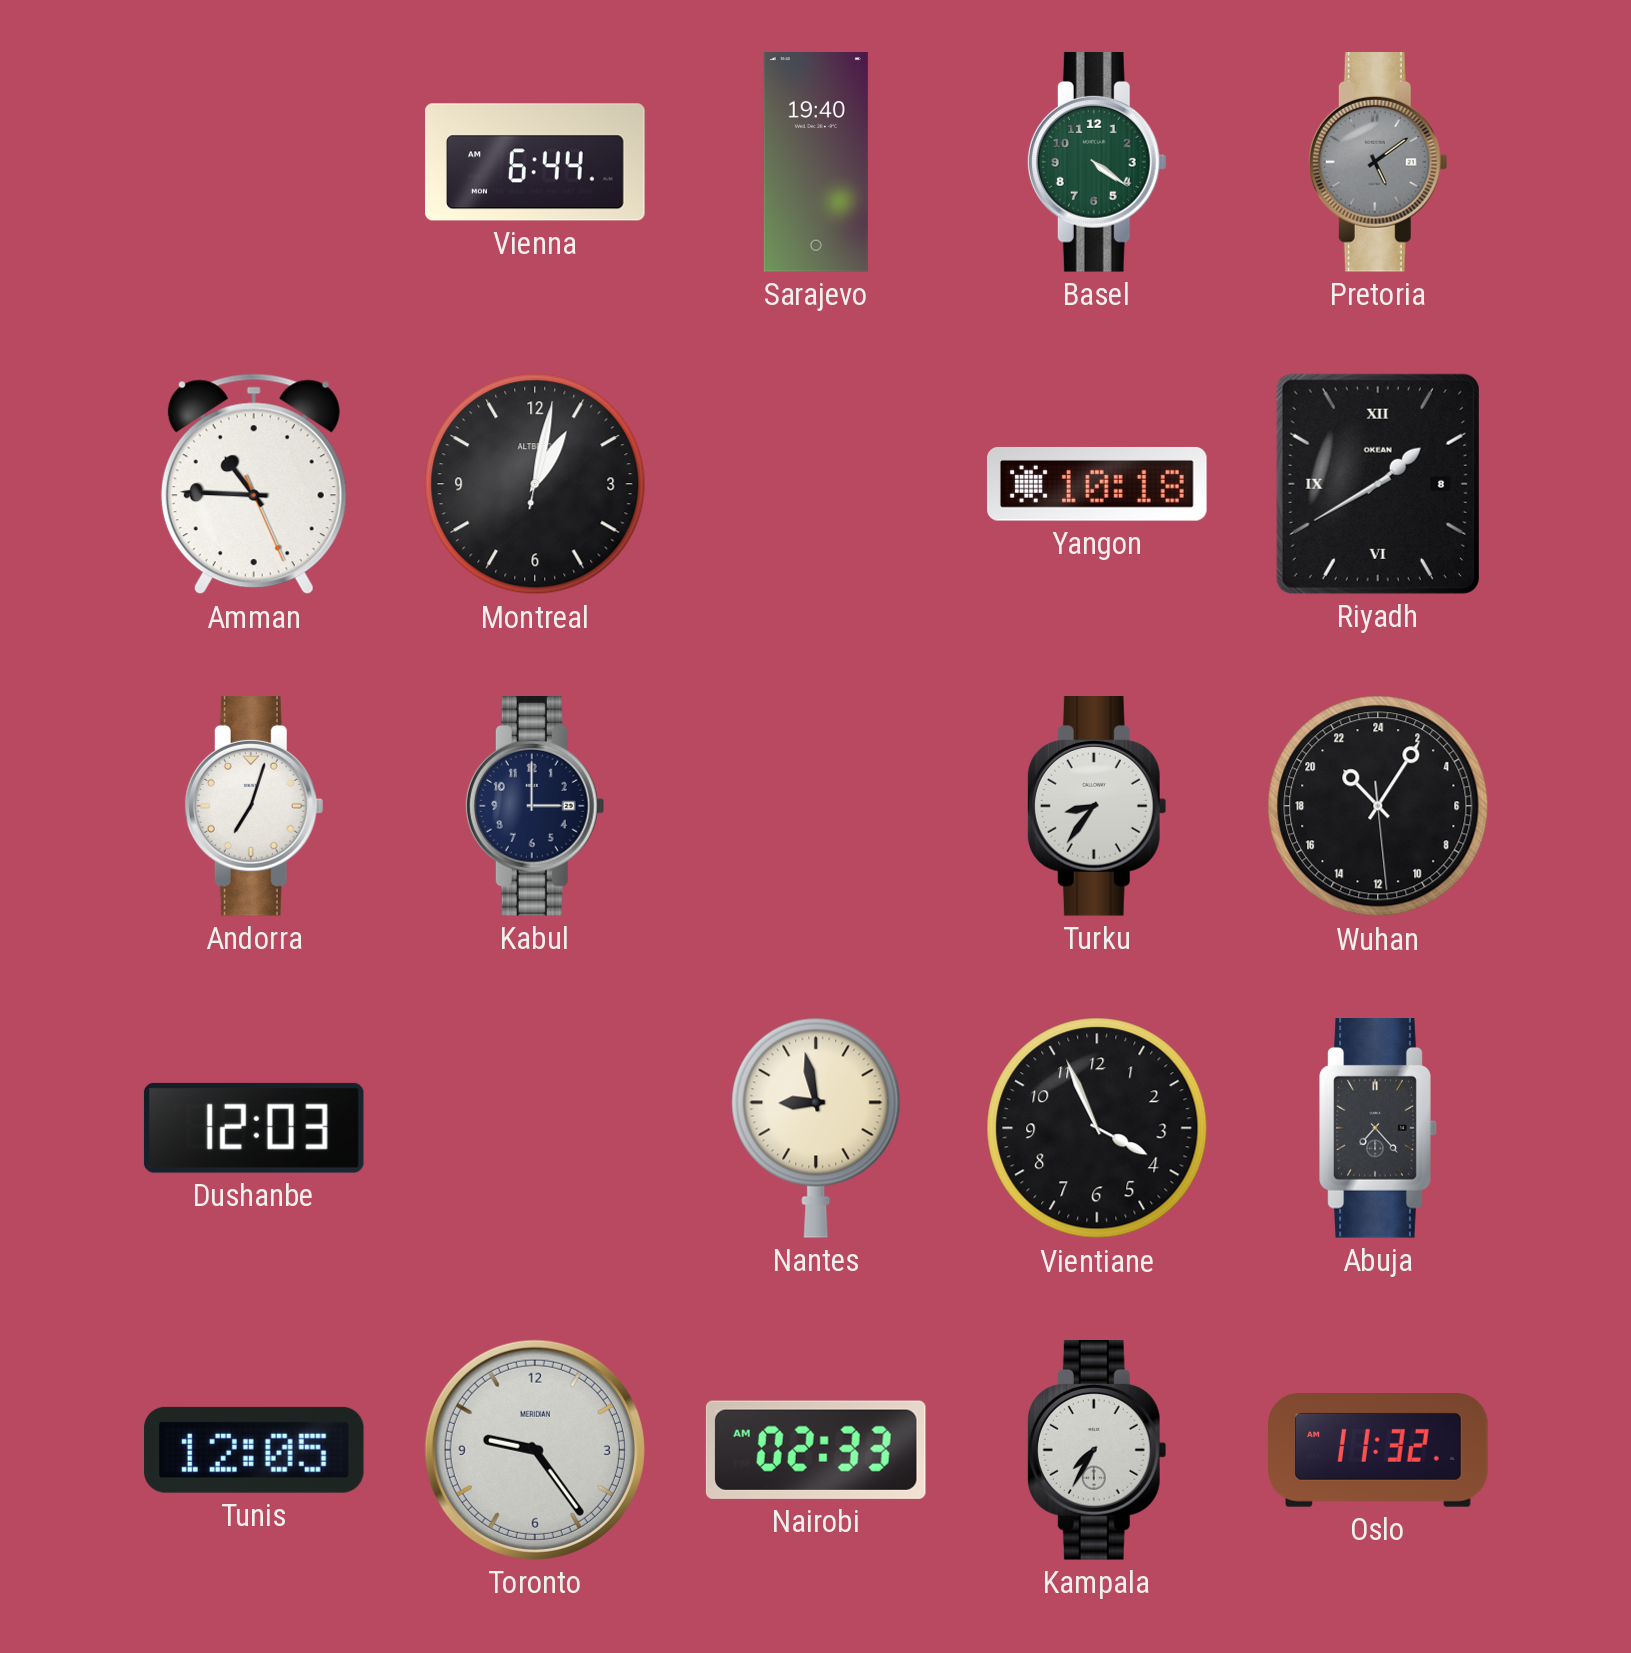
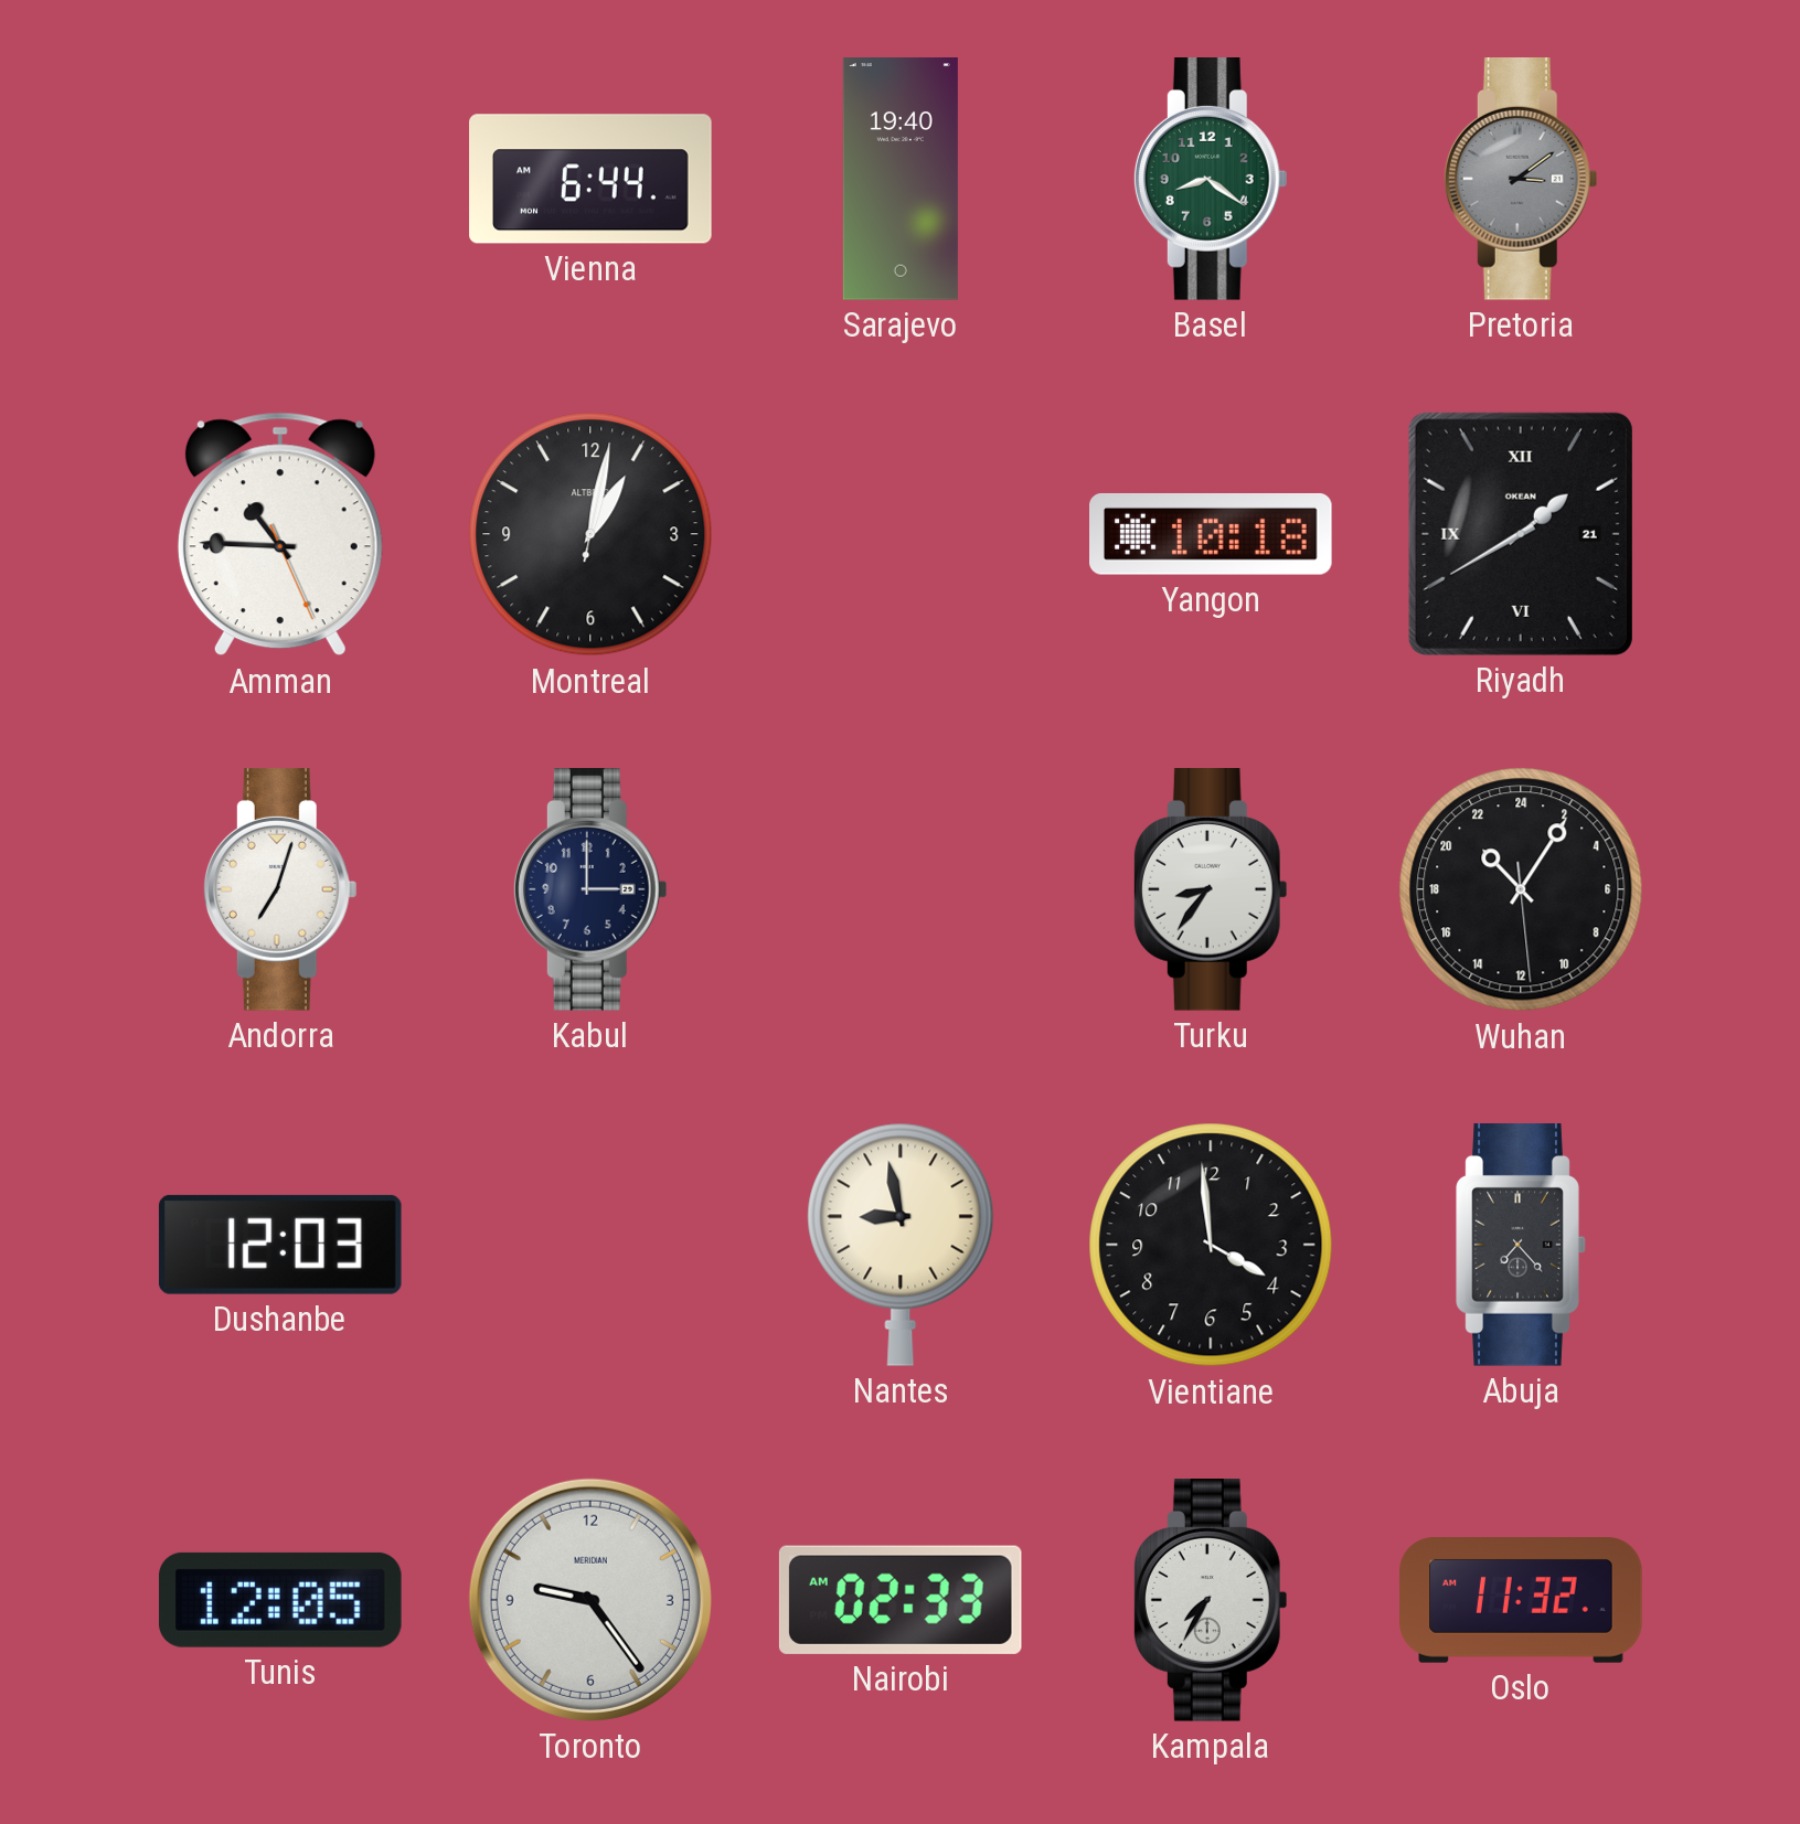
Basel: 4:21 -> 8:21
Pretoria: 5:09 -> 3:09
Riyadh date: 8 -> 21
Vientiane: 3:56 -> 3:59
